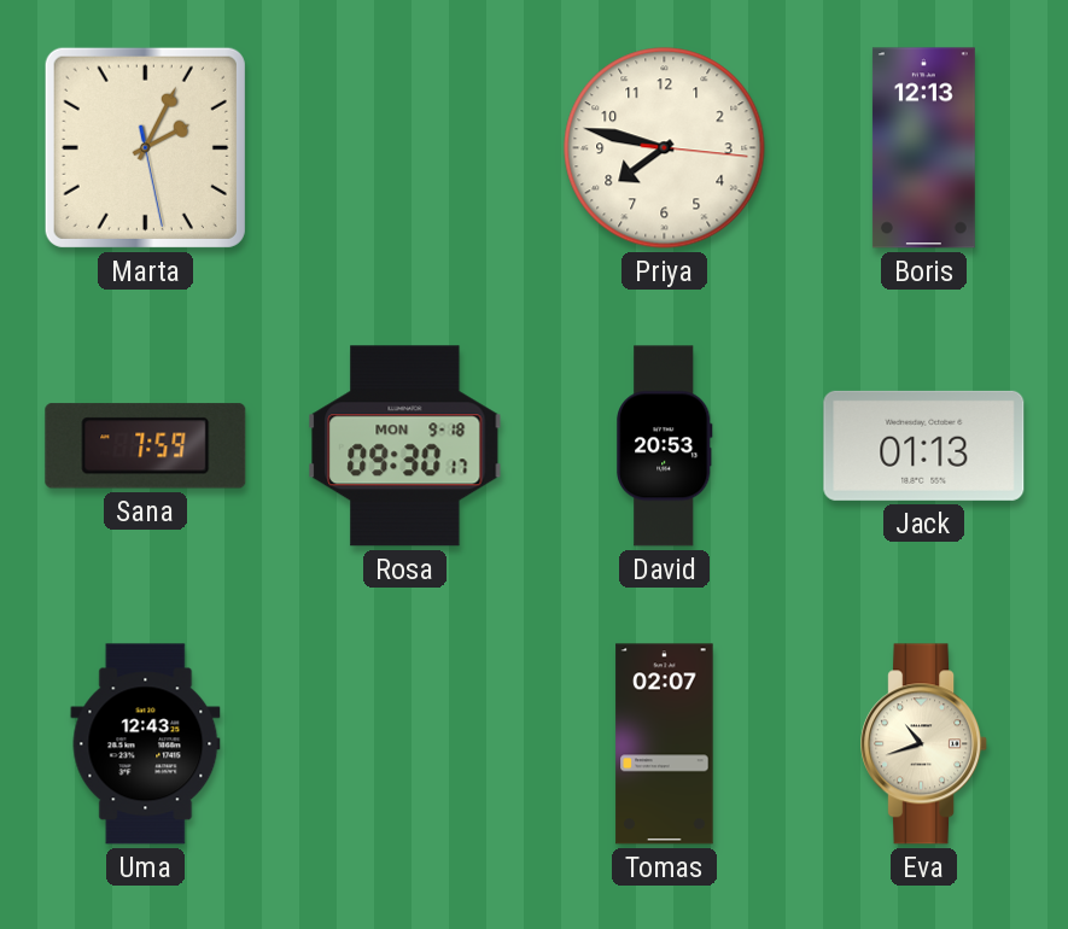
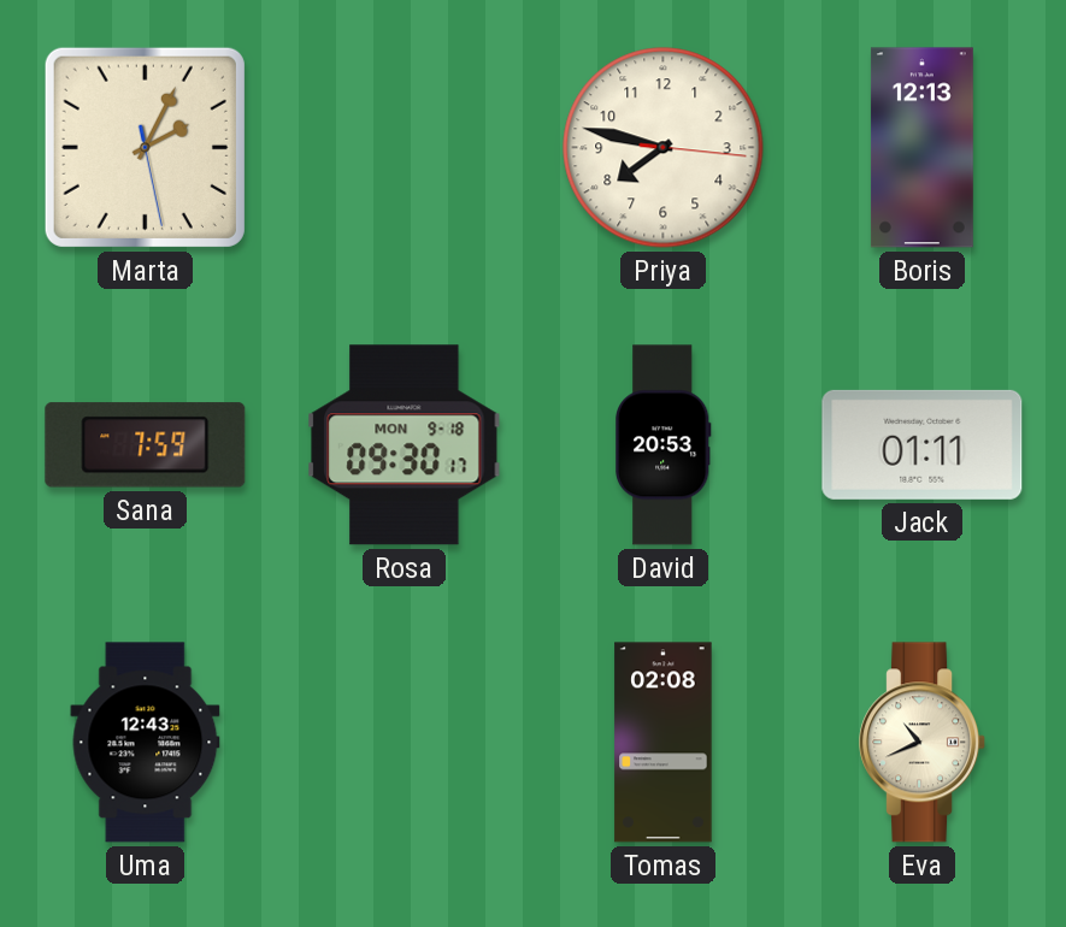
Jack: 01:13 -> 01:11
Tomas: 02:07 -> 02:08
Eva: 10:42 -> 10:41
